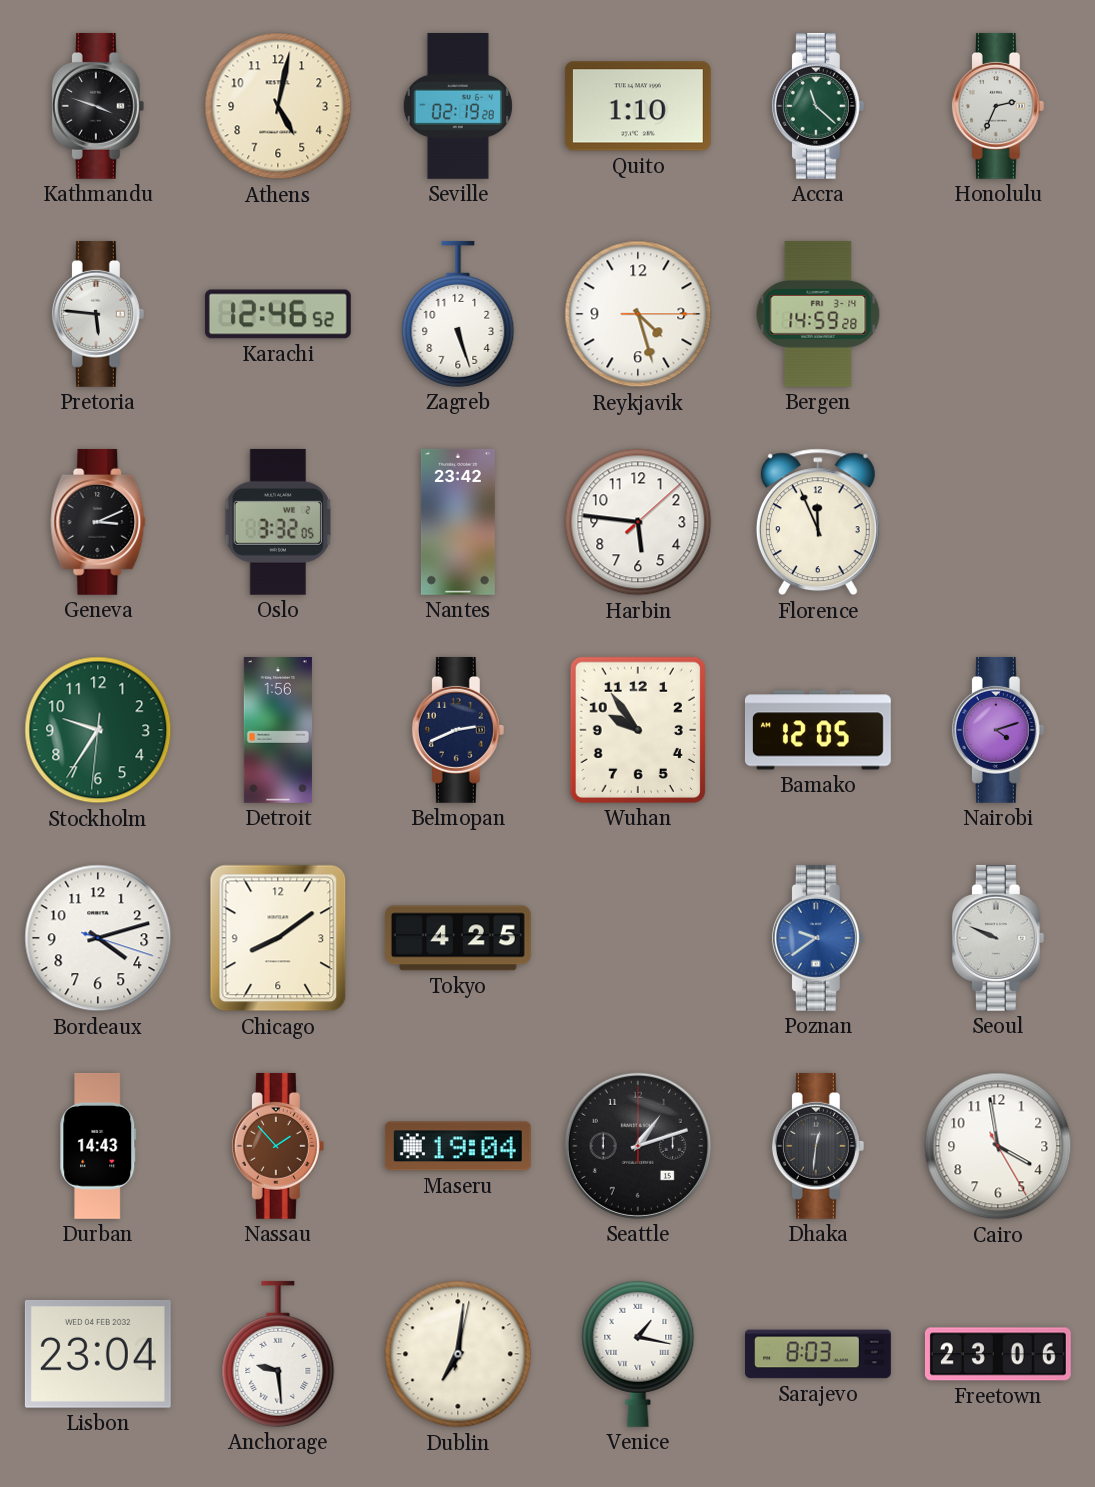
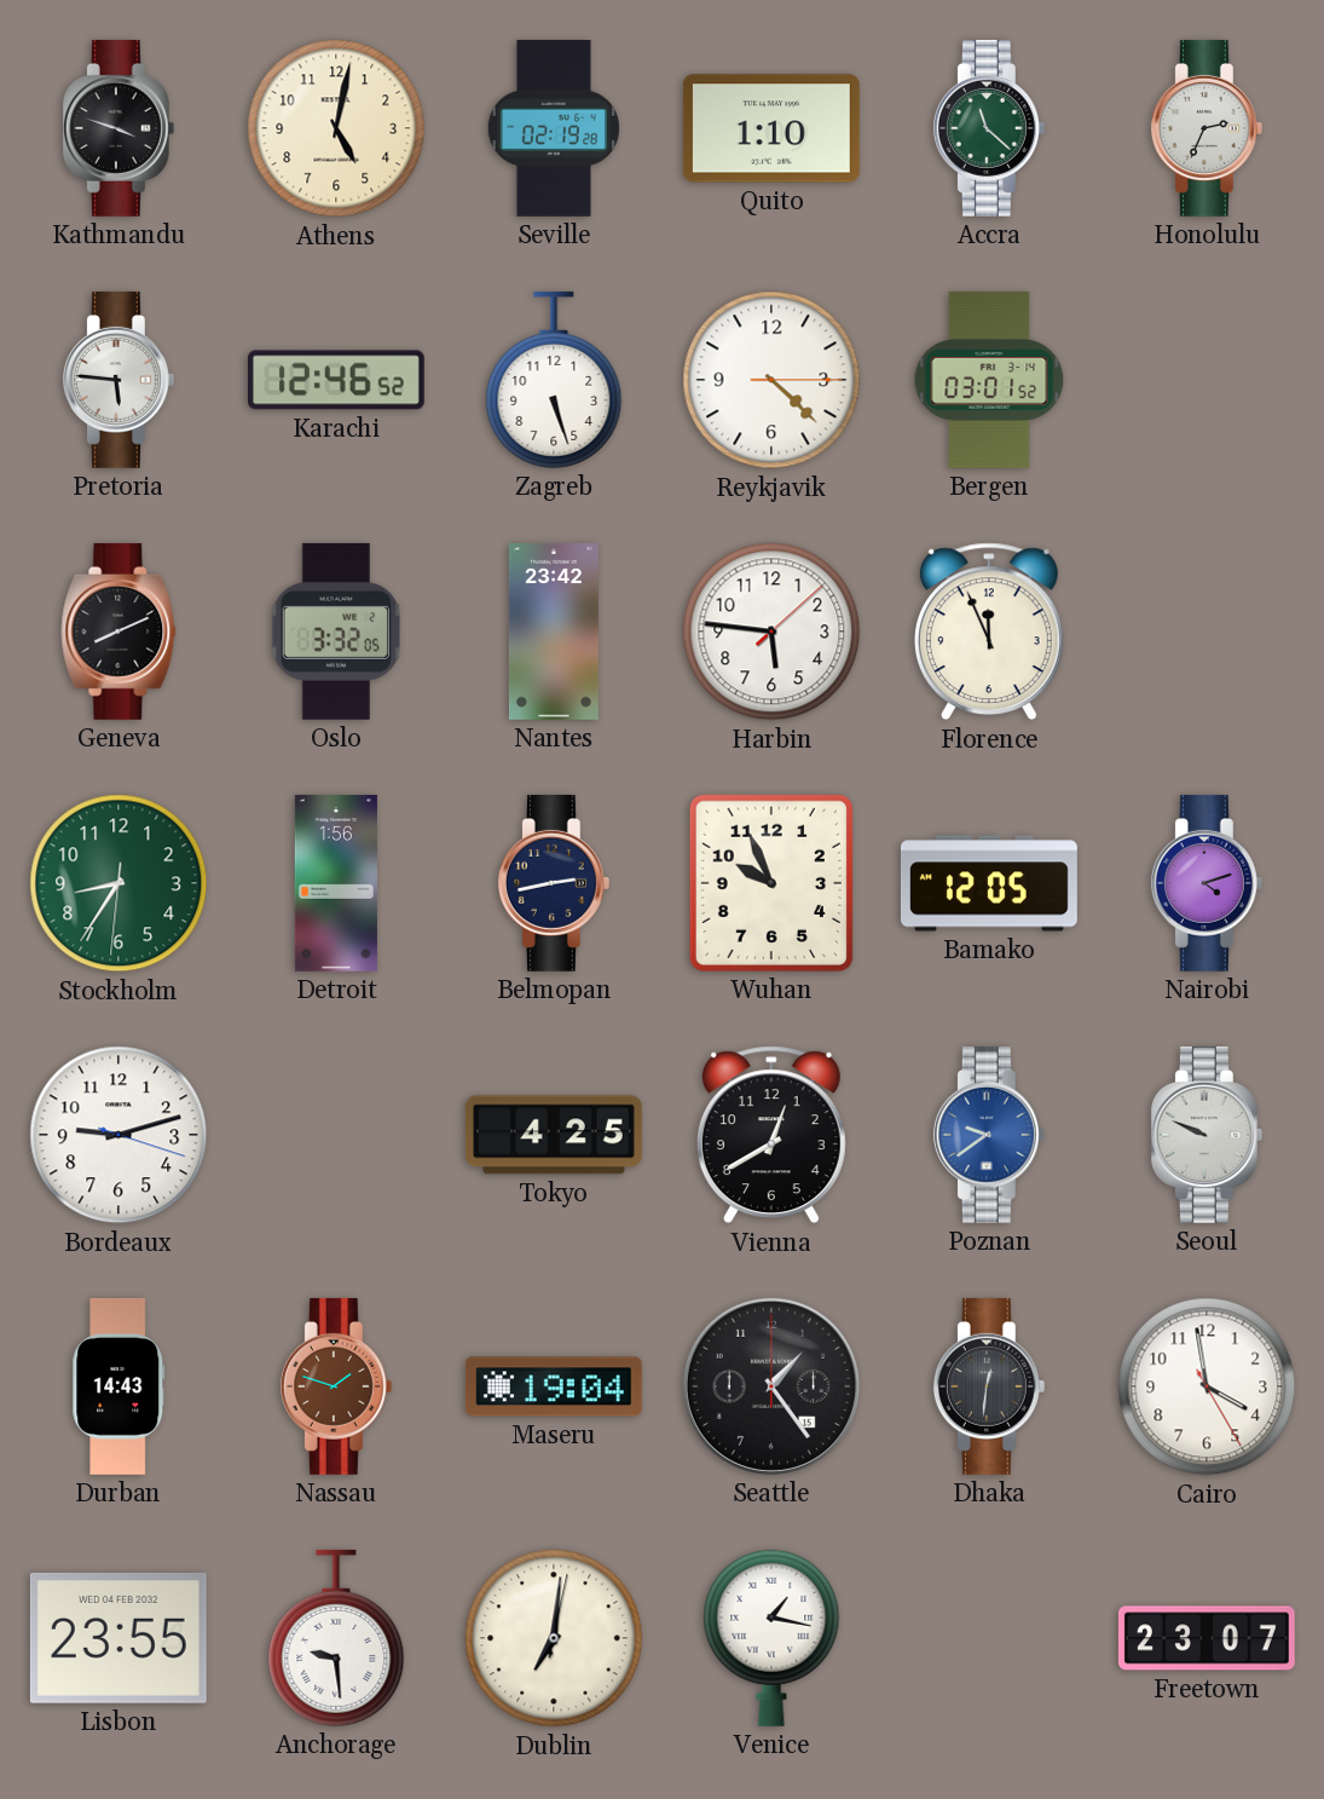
Reykjavik: 4:27 -> 4:22
Bergen: 14:59 -> 03:01
Geneva: 3:11 -> 8:11
Stockholm: 9:35 -> 8:35
Belmopan: 2:41 -> 2:43
Wuhan: 9:54 -> 9:56
Bordeaux: 4:12 -> 9:12
Chicago: 8:09 -> none
Vienna: none -> 12:40
Nassau: 1:53 -> 1:48
Seattle: 1:12 -> 1:24
Lisbon: 23:04 -> 23:55
Sarajevo: 8:03 -> none
Freetown: 23:06 -> 23:07
